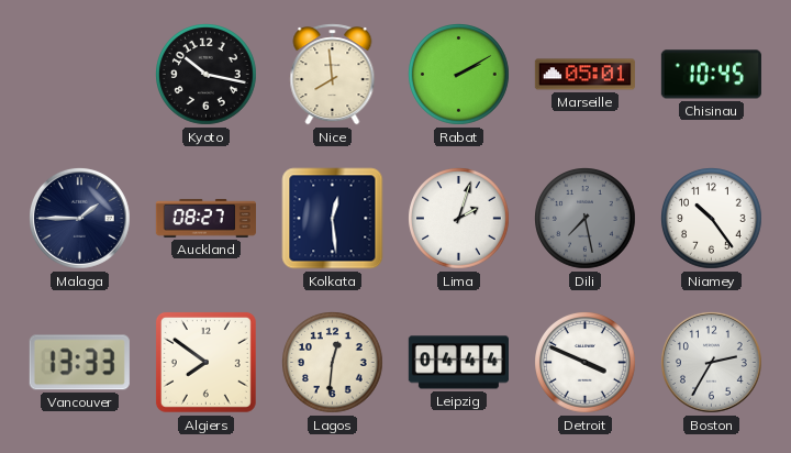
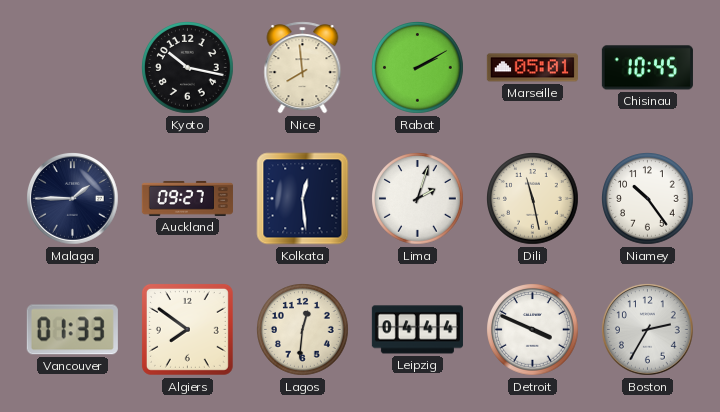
Auckland: 08:27 -> 09:27
Dili: 7:28 -> 11:28
Dili dial: grey -> cream
Vancouver: 13:33 -> 01:33
